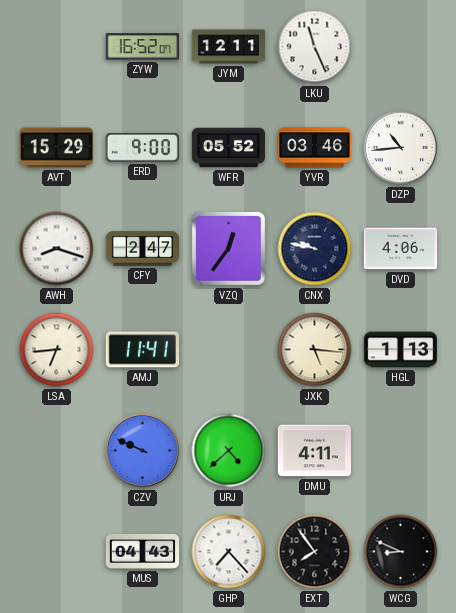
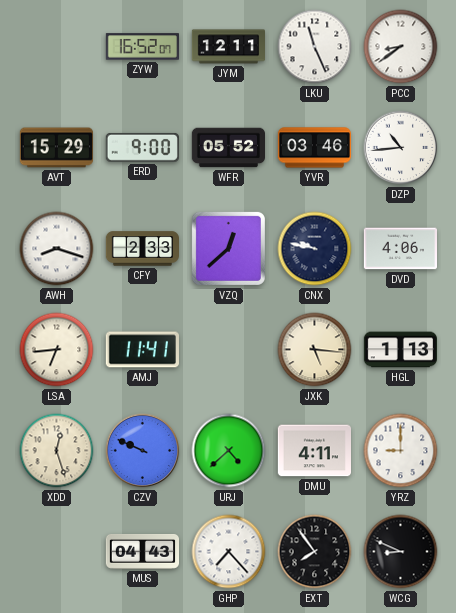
PCC: none -> 8:39
CFY: 2:47 -> 2:33
VZQ: 12:36 -> 12:38
XDD: none -> 12:27
YRZ: none -> 9:00
